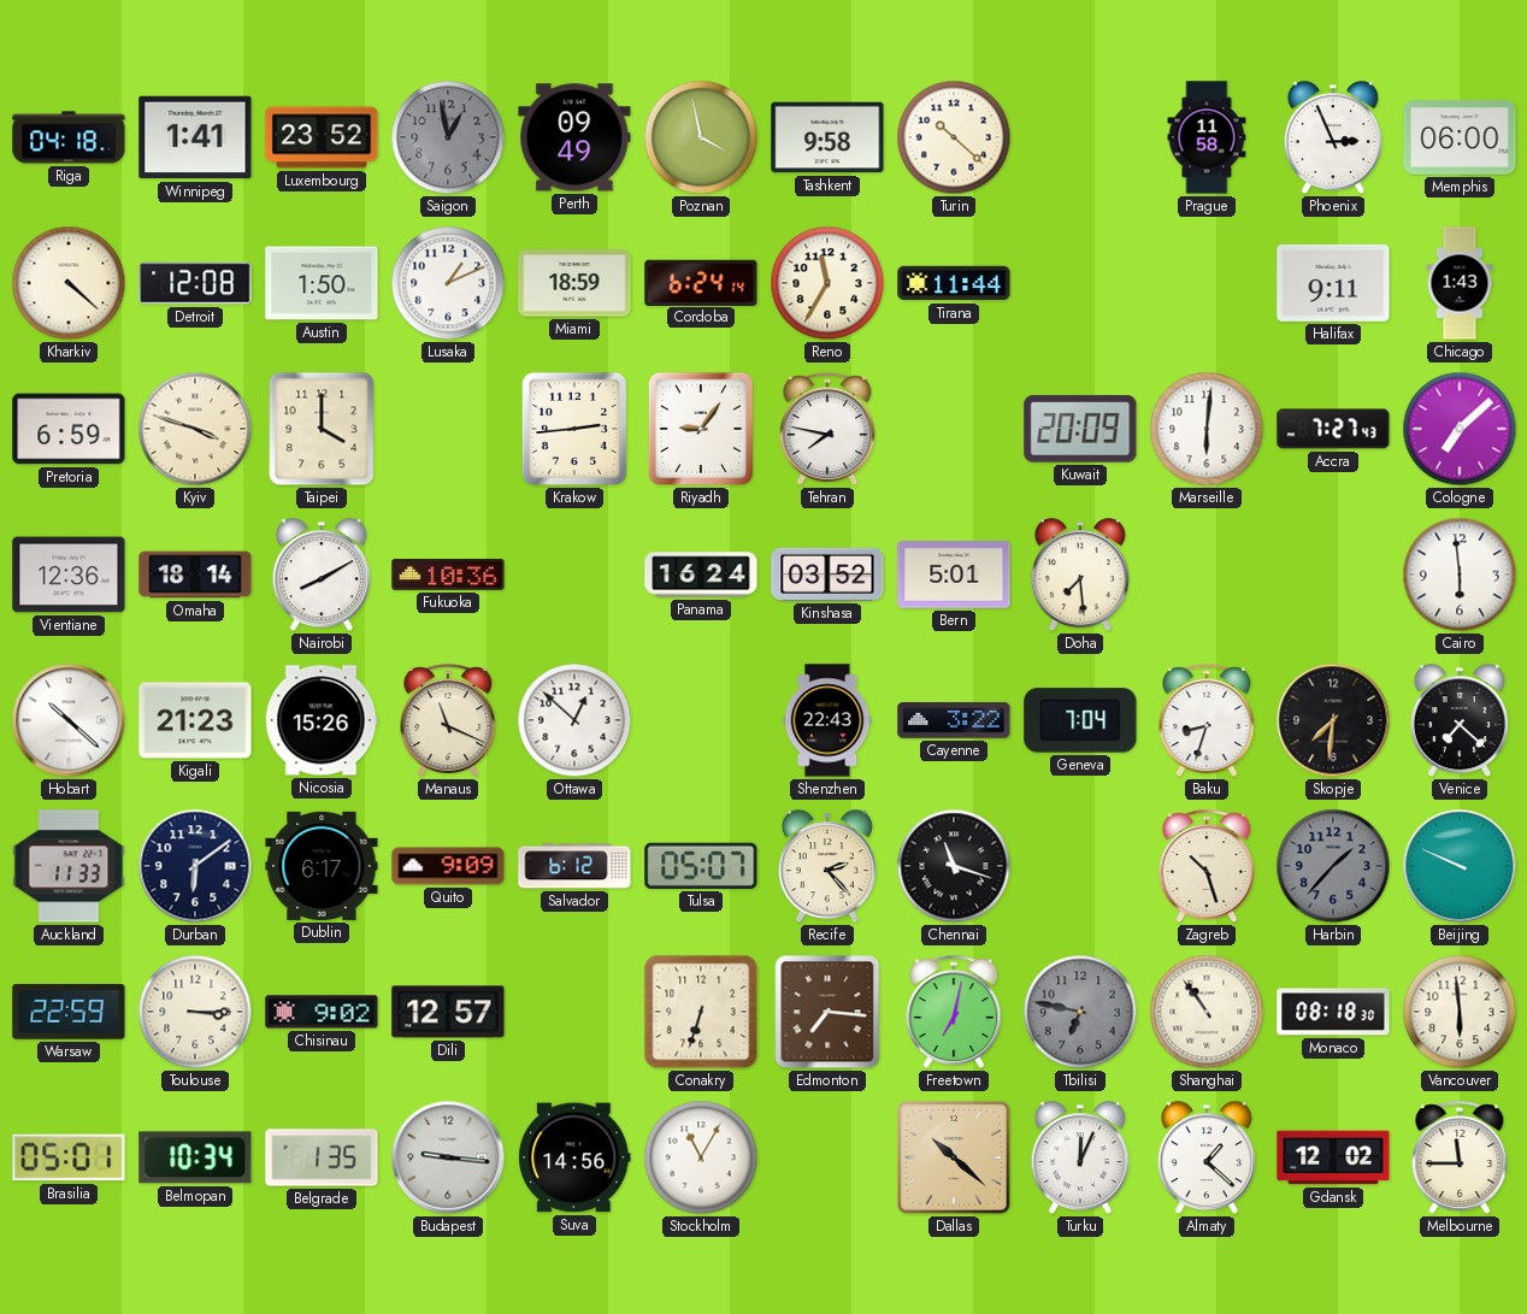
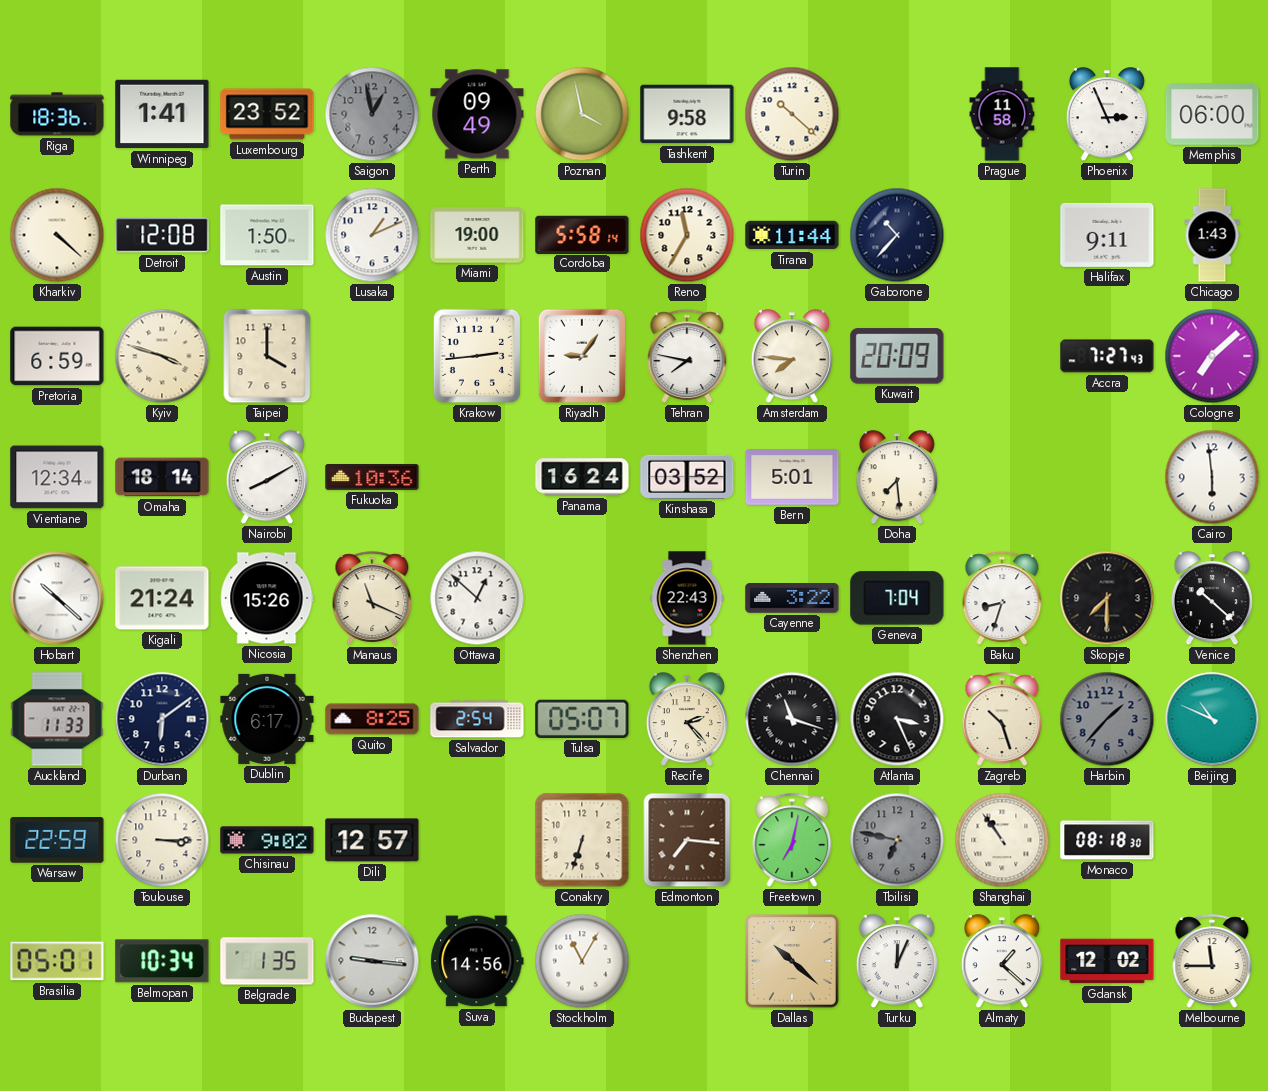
Riga: 04:18 -> 18:36
Miami: 18:59 -> 19:00
Cordoba: 6:24 -> 5:58
Gaborone: none -> 10:37
Amsterdam: none -> 7:46
Marseille: 6:01 -> none
Vientiane: 12:36 -> 12:34
Kigali: 21:23 -> 21:24
Skopje: 7:31 -> 7:30
Venice: 7:22 -> 10:22
Quito: 9:09 -> 8:25
Salvador: 6:12 -> 2:54
Atlanta: none -> 3:26
Beijing: 9:49 -> 10:49
Vancouver: 5:59 -> none
